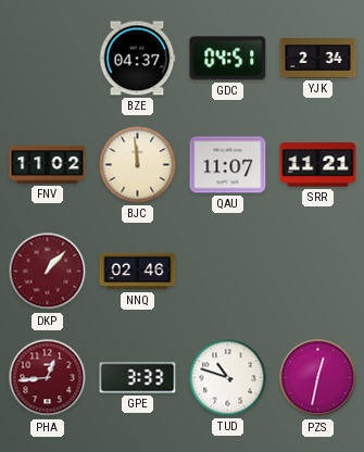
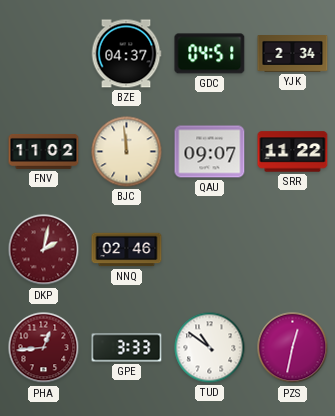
QAU: 11:07 -> 09:07
SRR: 11:21 -> 11:22
DKP: 1:07 -> 2:02
TUD: 10:48 -> 10:51
